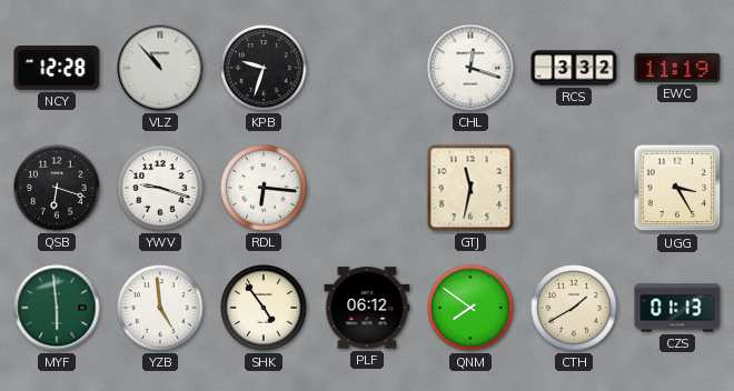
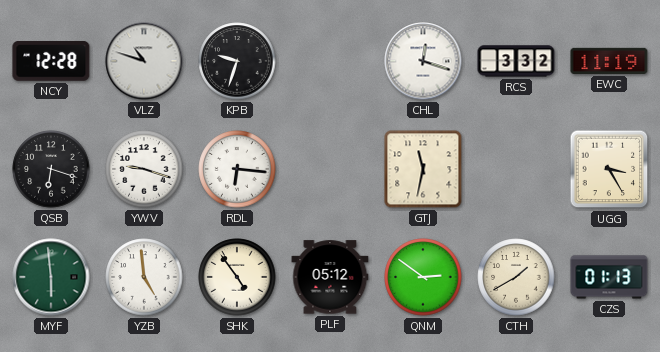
VLZ: 10:53 -> 10:48
PLF: 06:12 -> 05:12
QNM: 7:51 -> 2:51
